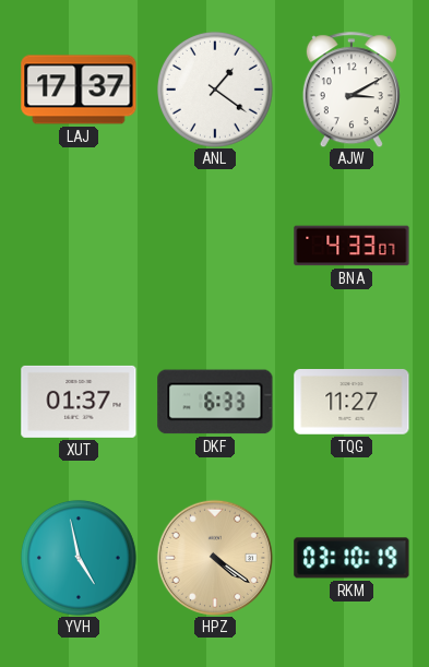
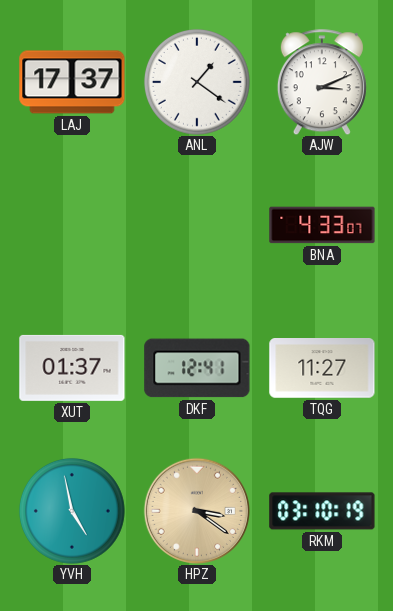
AJW: 3:10 -> 3:11
DKF: 6:33 -> 12:41
HPZ: 4:21 -> 3:21
